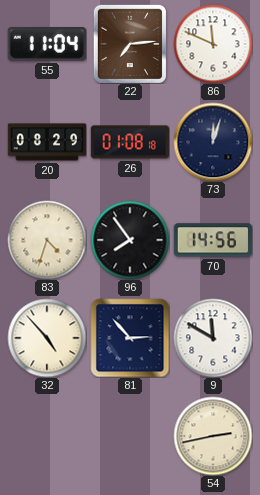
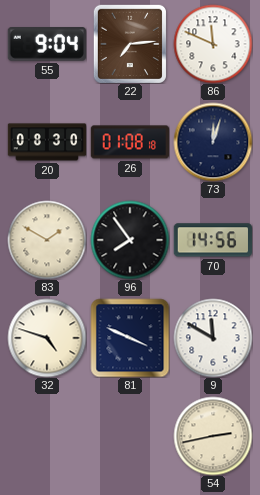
55: 11:04 -> 9:04
20: 08:29 -> 08:30
83: 4:33 -> 1:50
32: 4:53 -> 4:48
81: 2:53 -> 3:49
